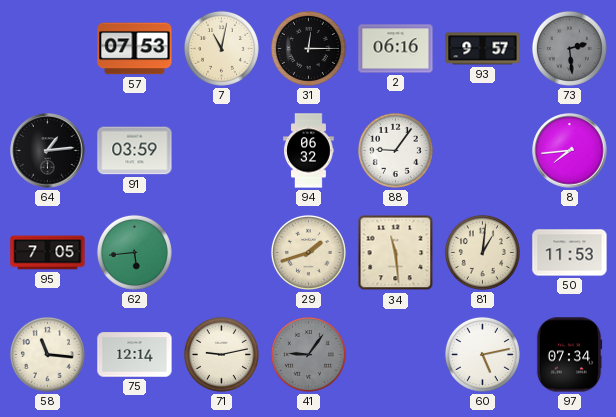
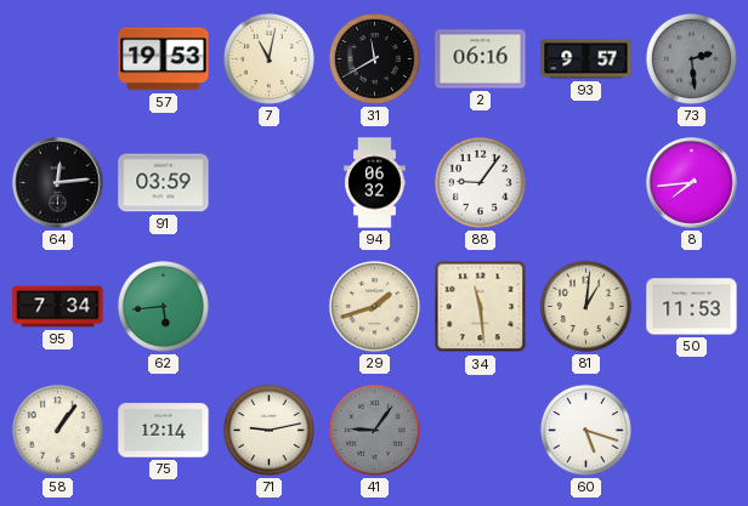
57: 07:53 -> 19:53
31: 12:15 -> 11:40
64: 1:14 -> 12:14
95: 7:05 -> 7:34
58: 11:16 -> 1:06
60: 5:13 -> 5:18
97: 07:34 -> none
